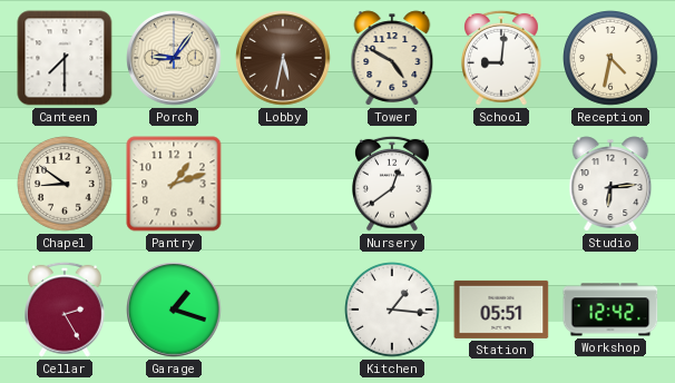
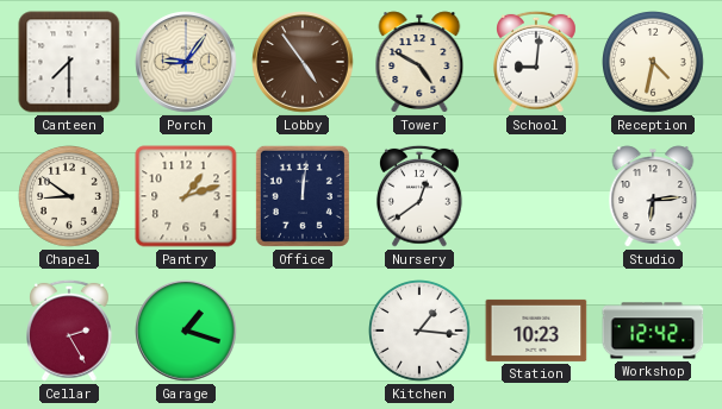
Lobby: 5:32 -> 4:54
Office: none -> 12:01
Station: 05:51 -> 10:23
